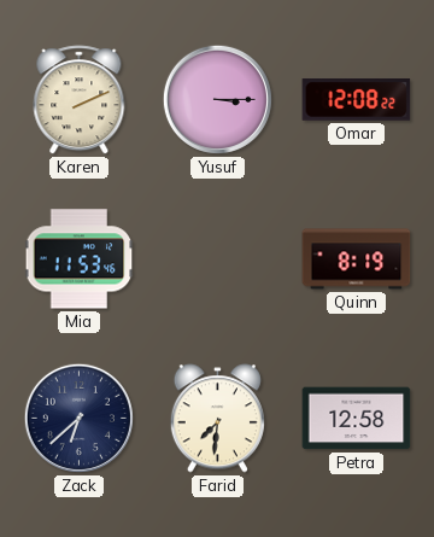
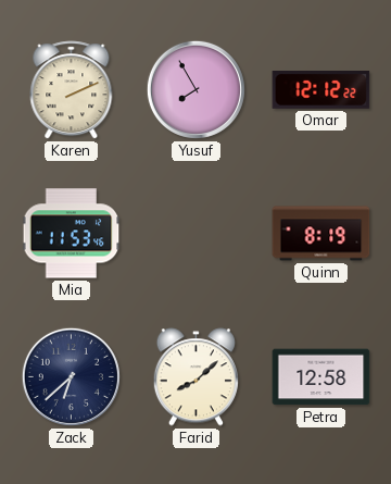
Yusuf: 3:15 -> 7:55
Omar: 12:08 -> 12:12
Farid: 7:31 -> 8:08
